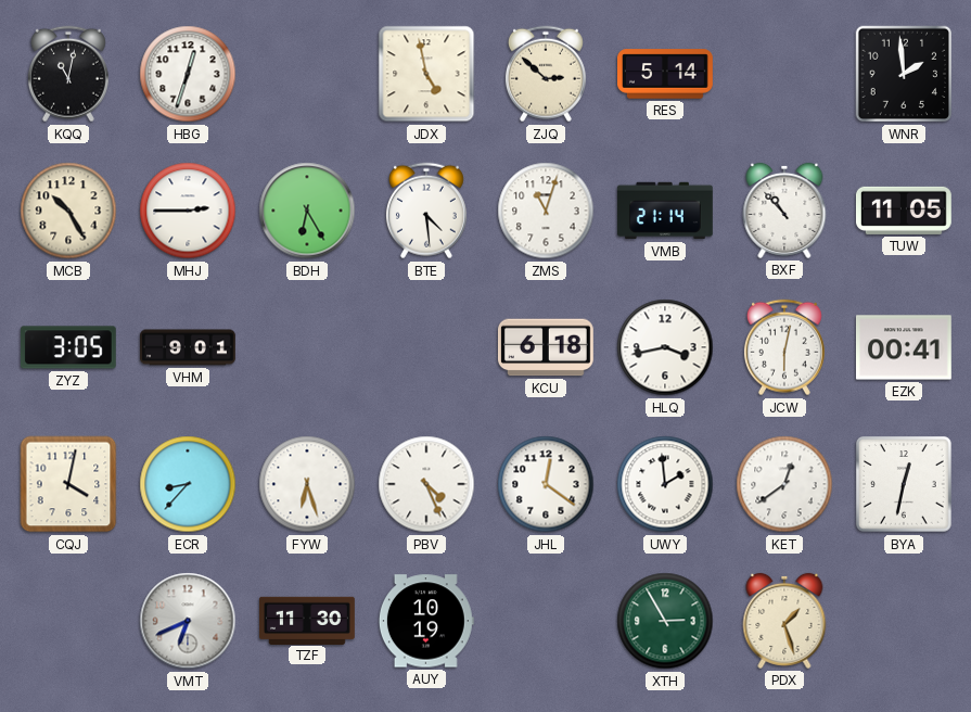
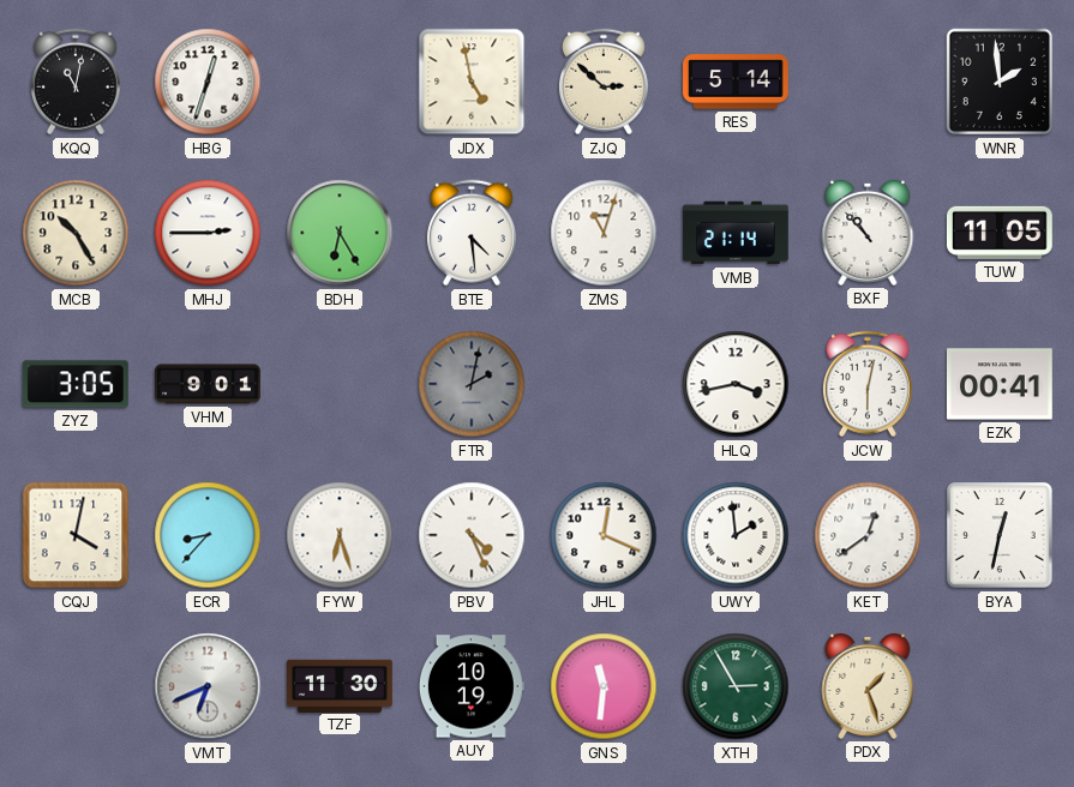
FTR: none -> 2:02
KCU: 6:18 -> none
JHL: 12:21 -> 12:19
GNS: none -> 11:31
